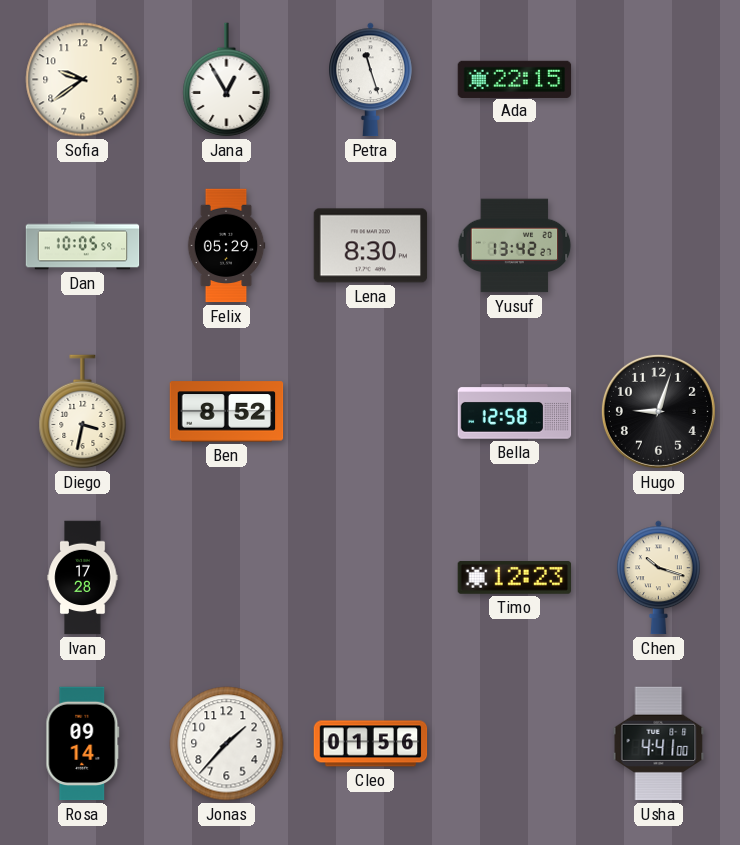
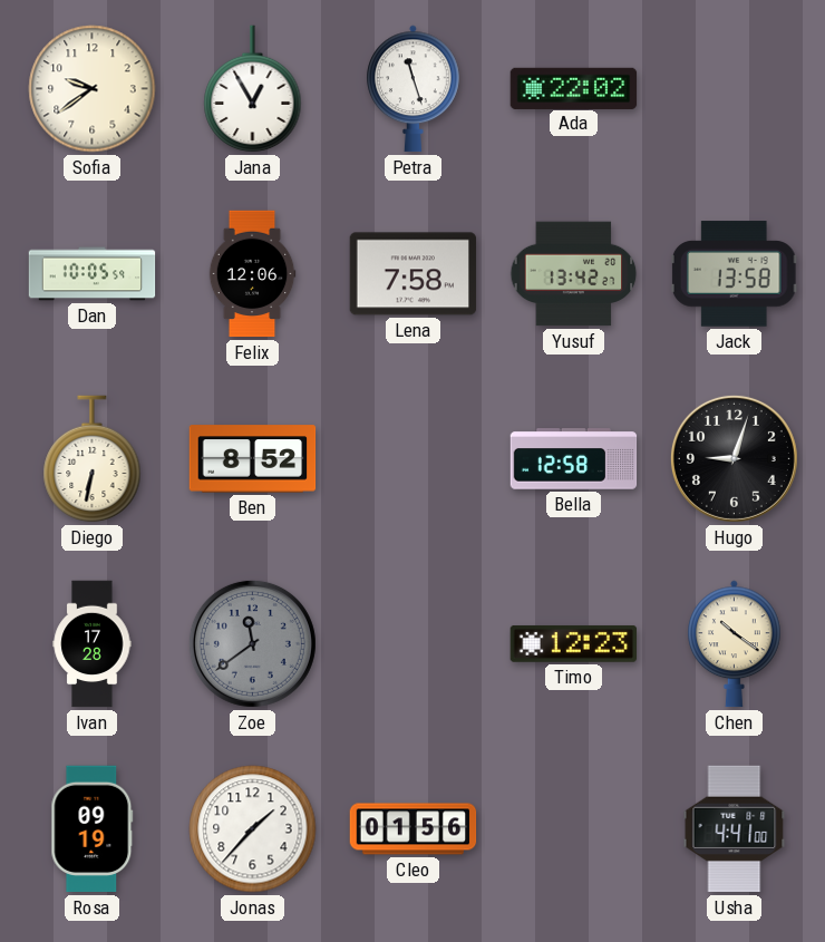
Ada: 22:15 -> 22:02
Felix: 05:29 -> 12:06
Lena: 8:30 -> 7:58
Jack: none -> 13:58
Diego: 3:32 -> 6:32
Zoe: none -> 11:39
Chen: 10:18 -> 10:21
Rosa: 09:14 -> 09:19
